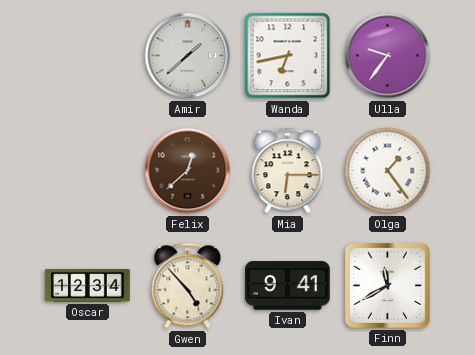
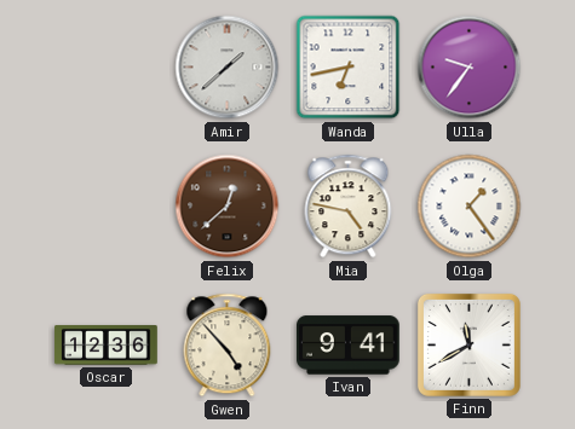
Mia: 6:15 -> 4:47
Oscar: 12:34 -> 12:36
